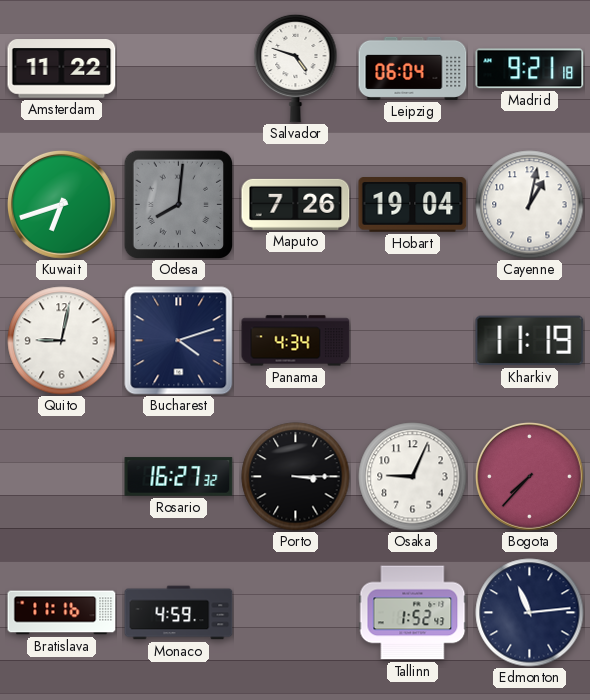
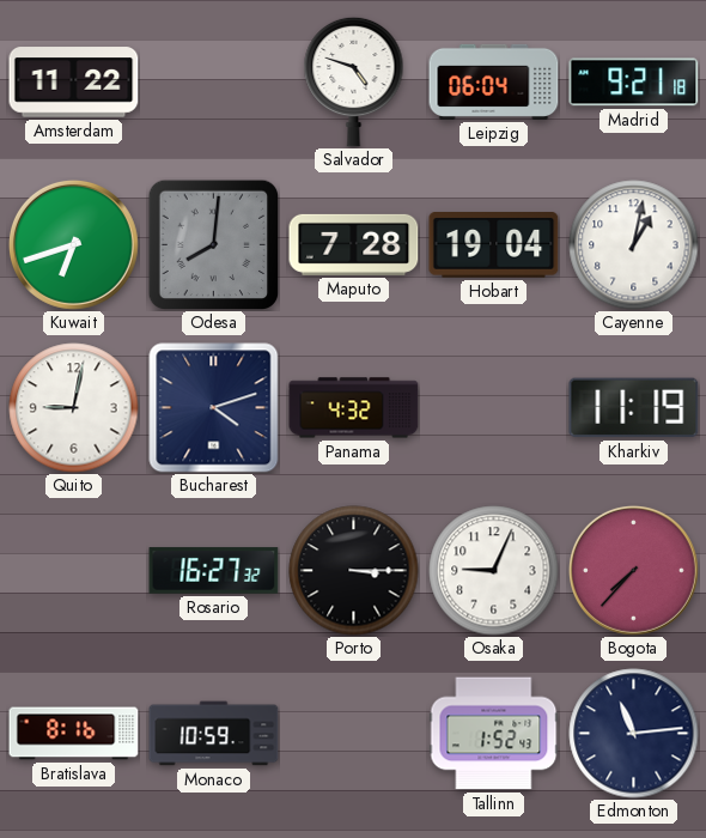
Maputo: 7:26 -> 7:28
Panama: 4:34 -> 4:32
Bratislava: 11:16 -> 8:16
Monaco: 4:59 -> 10:59
